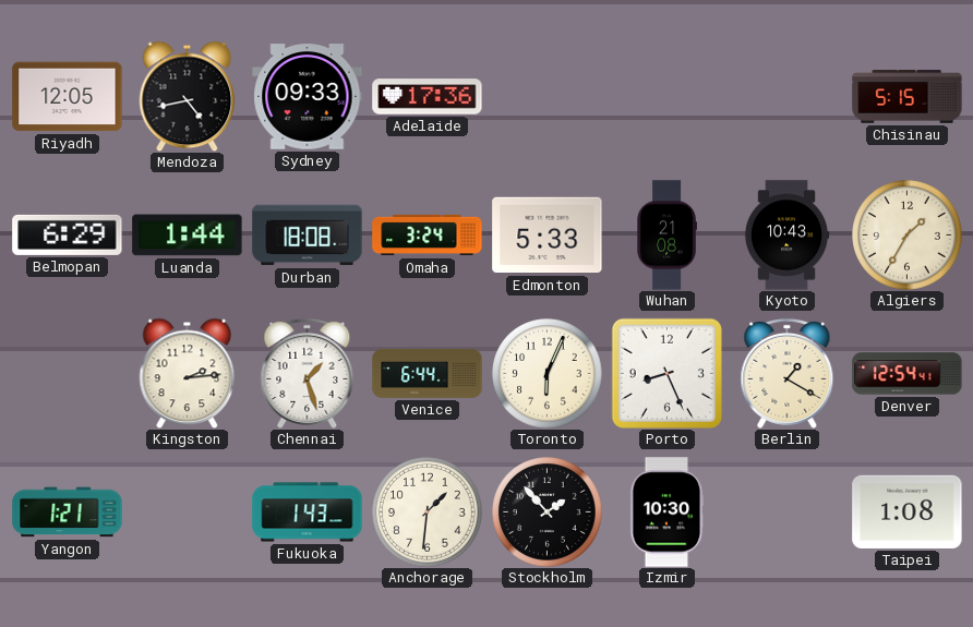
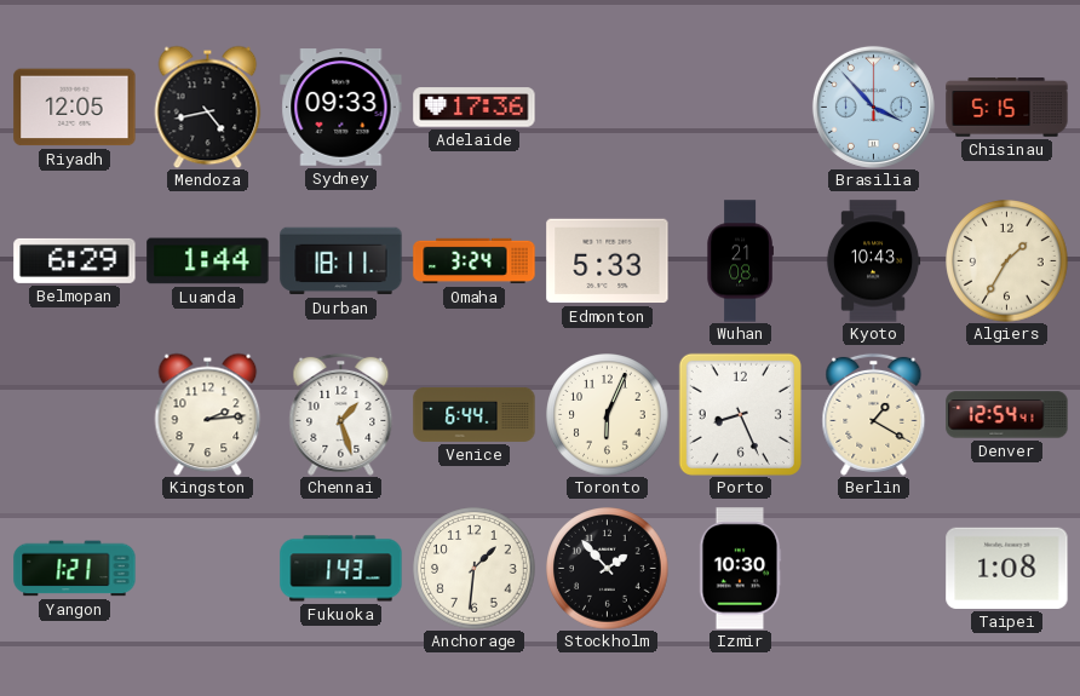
Brasilia: none -> 3:53
Durban: 18:08 -> 18:11
